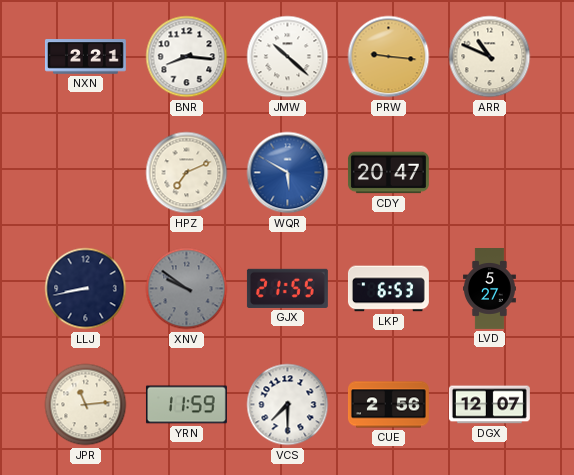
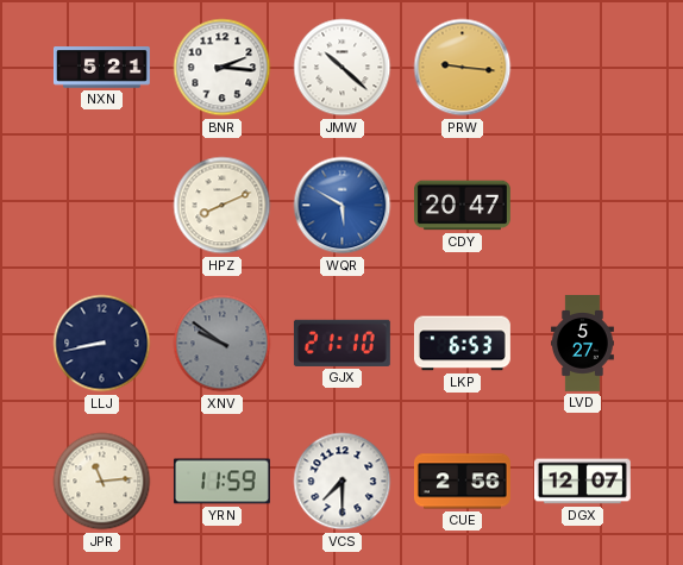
NXN: 2:21 -> 5:21
BNR: 8:16 -> 2:16
ARR: 10:49 -> none
HPZ: 7:11 -> 8:11
GJX: 21:55 -> 21:10
